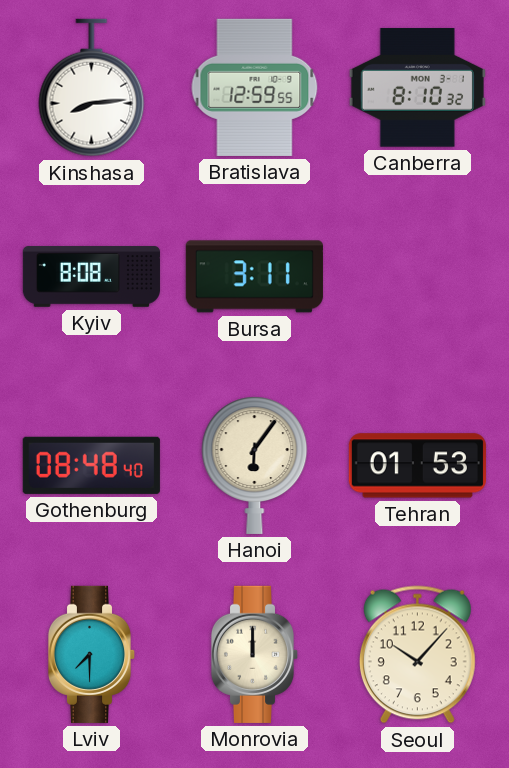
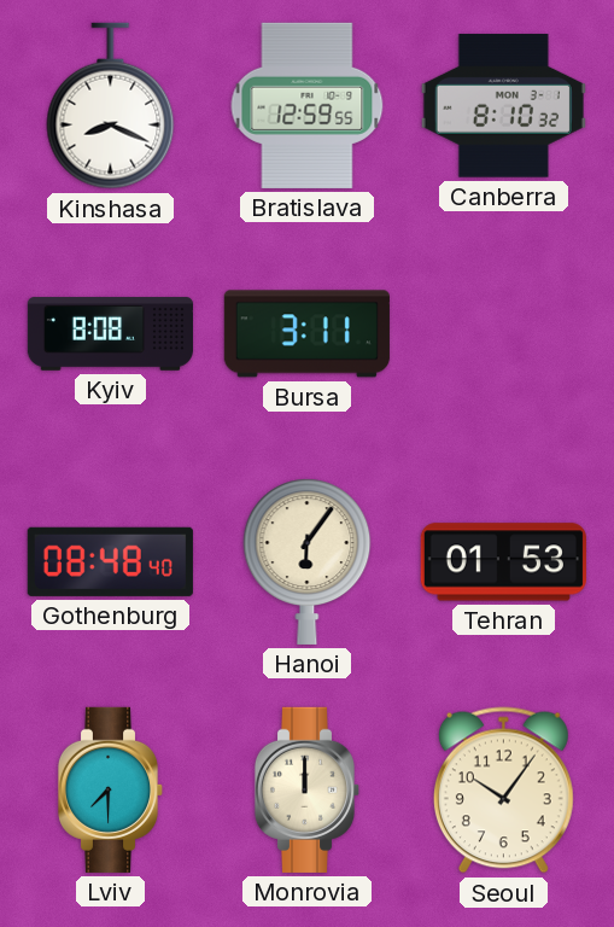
Kinshasa: 8:14 -> 8:19
Seoul: 10:07 -> 10:06
